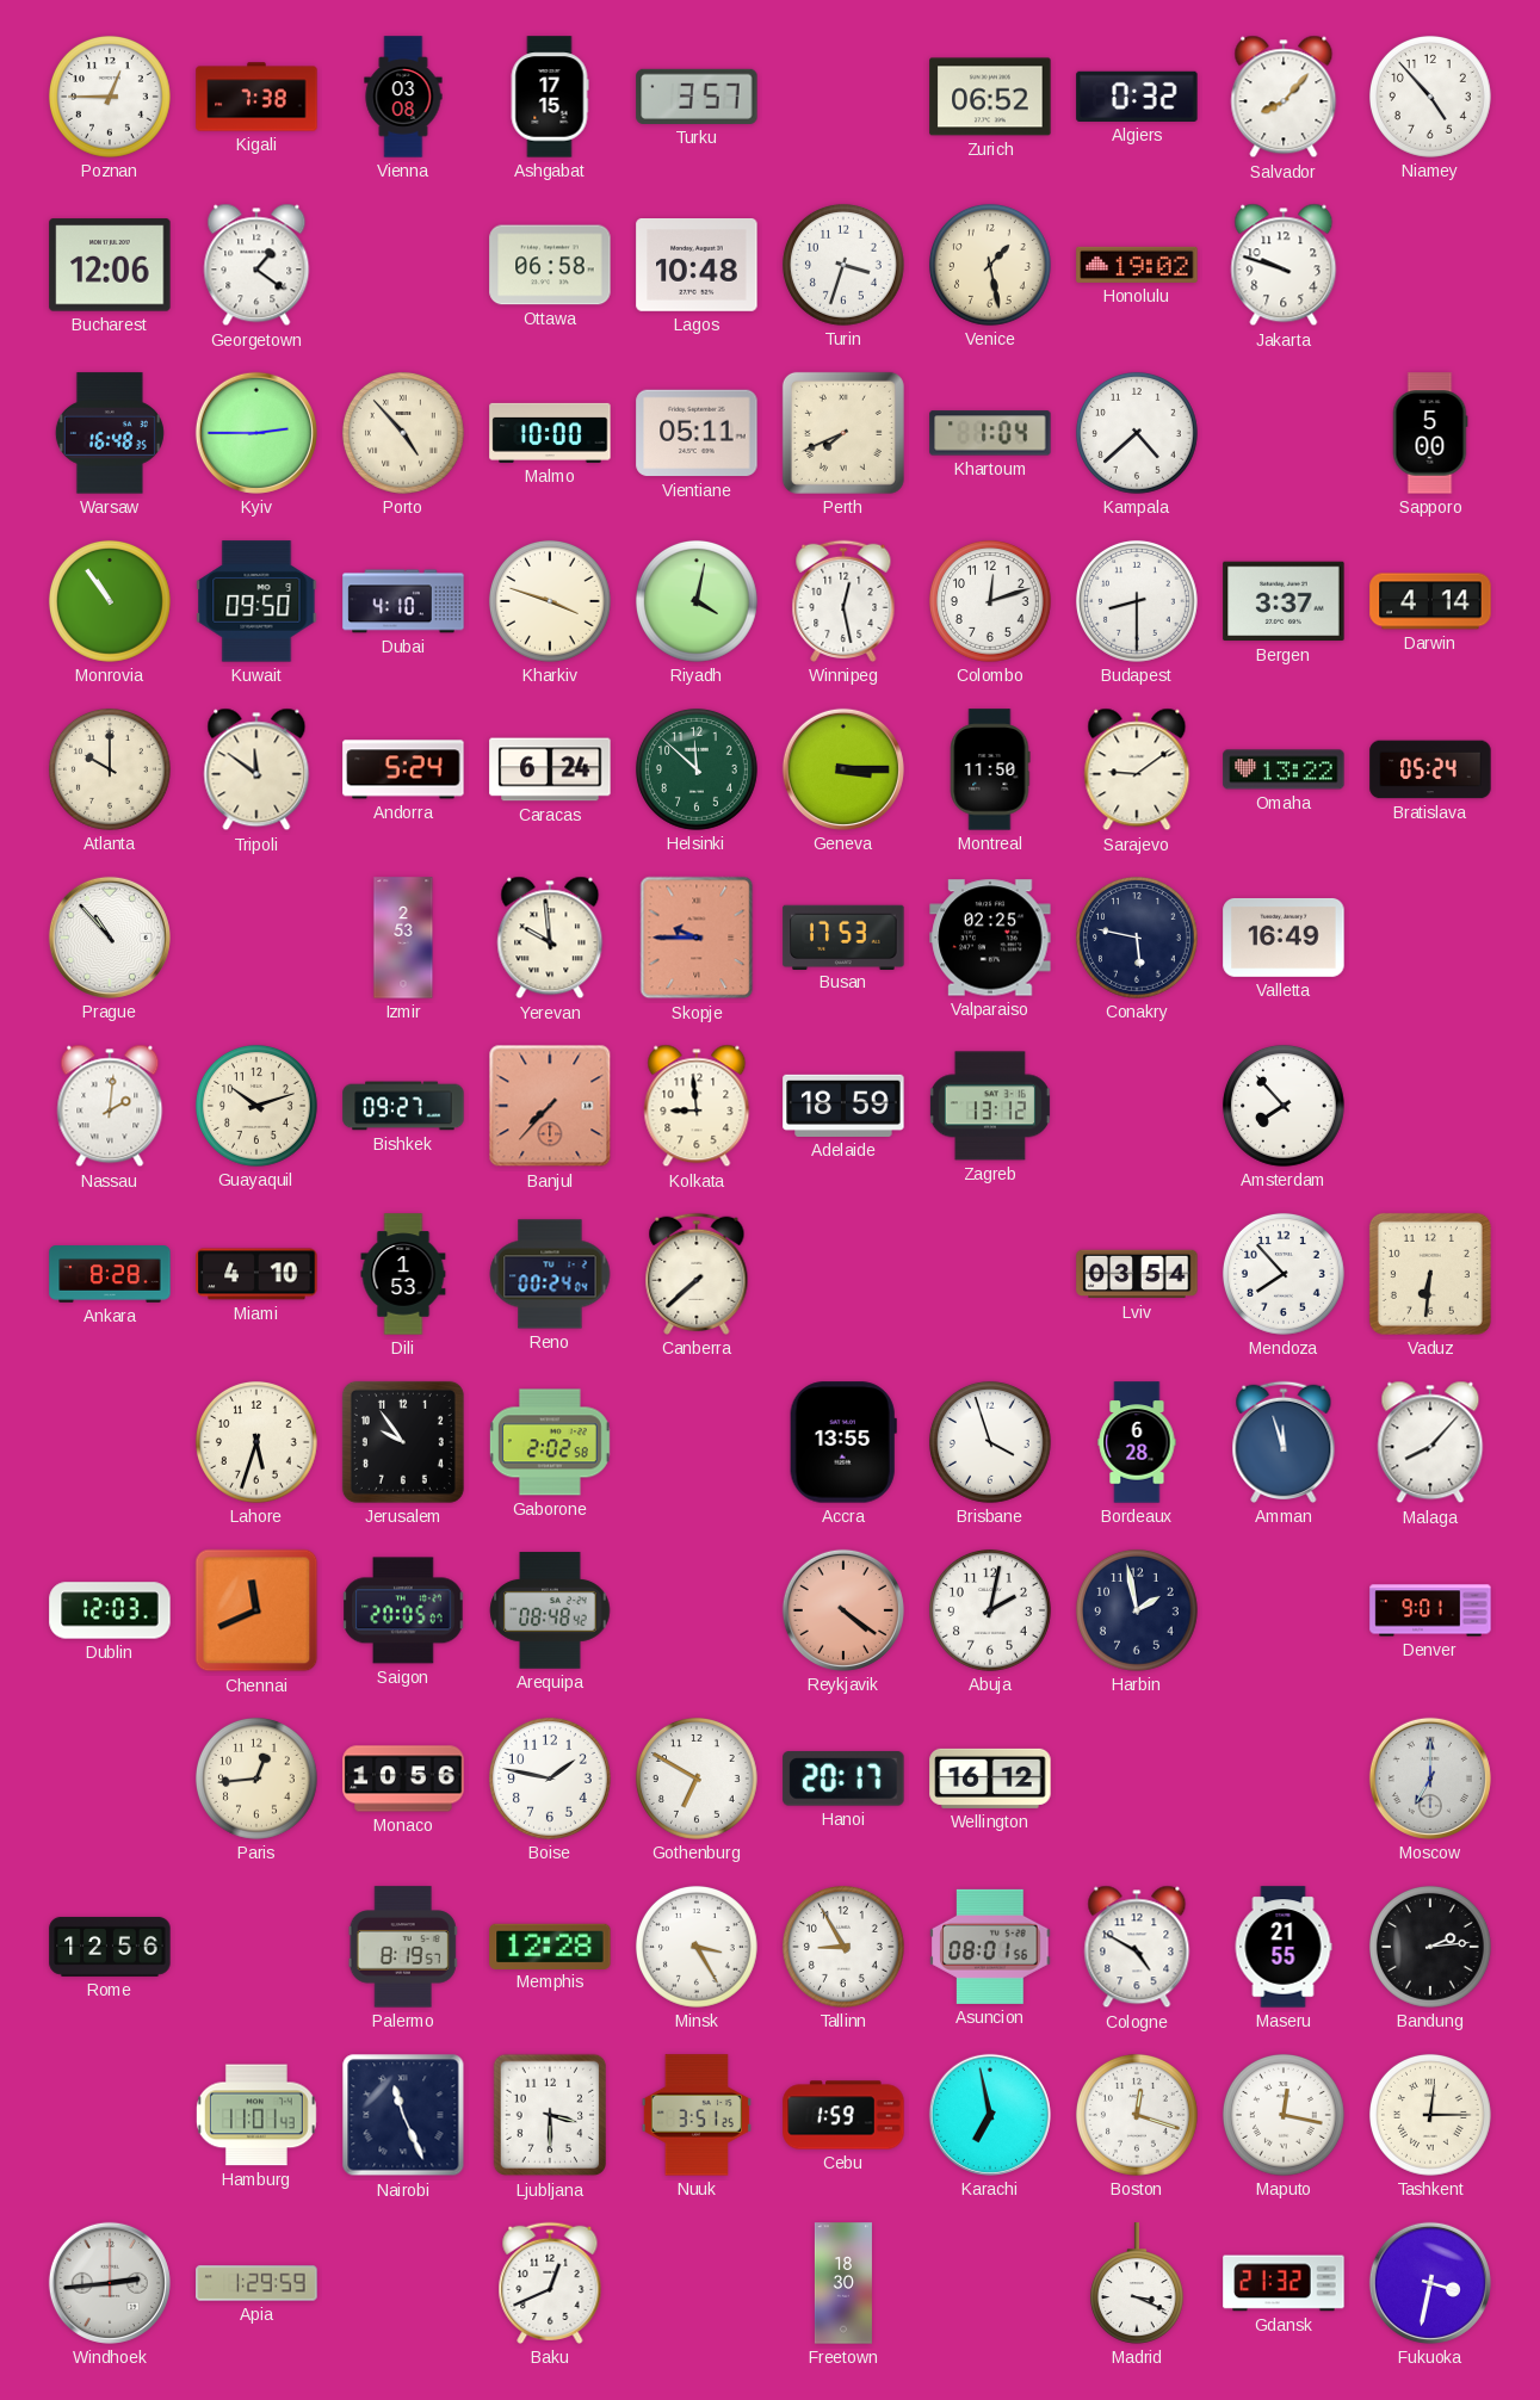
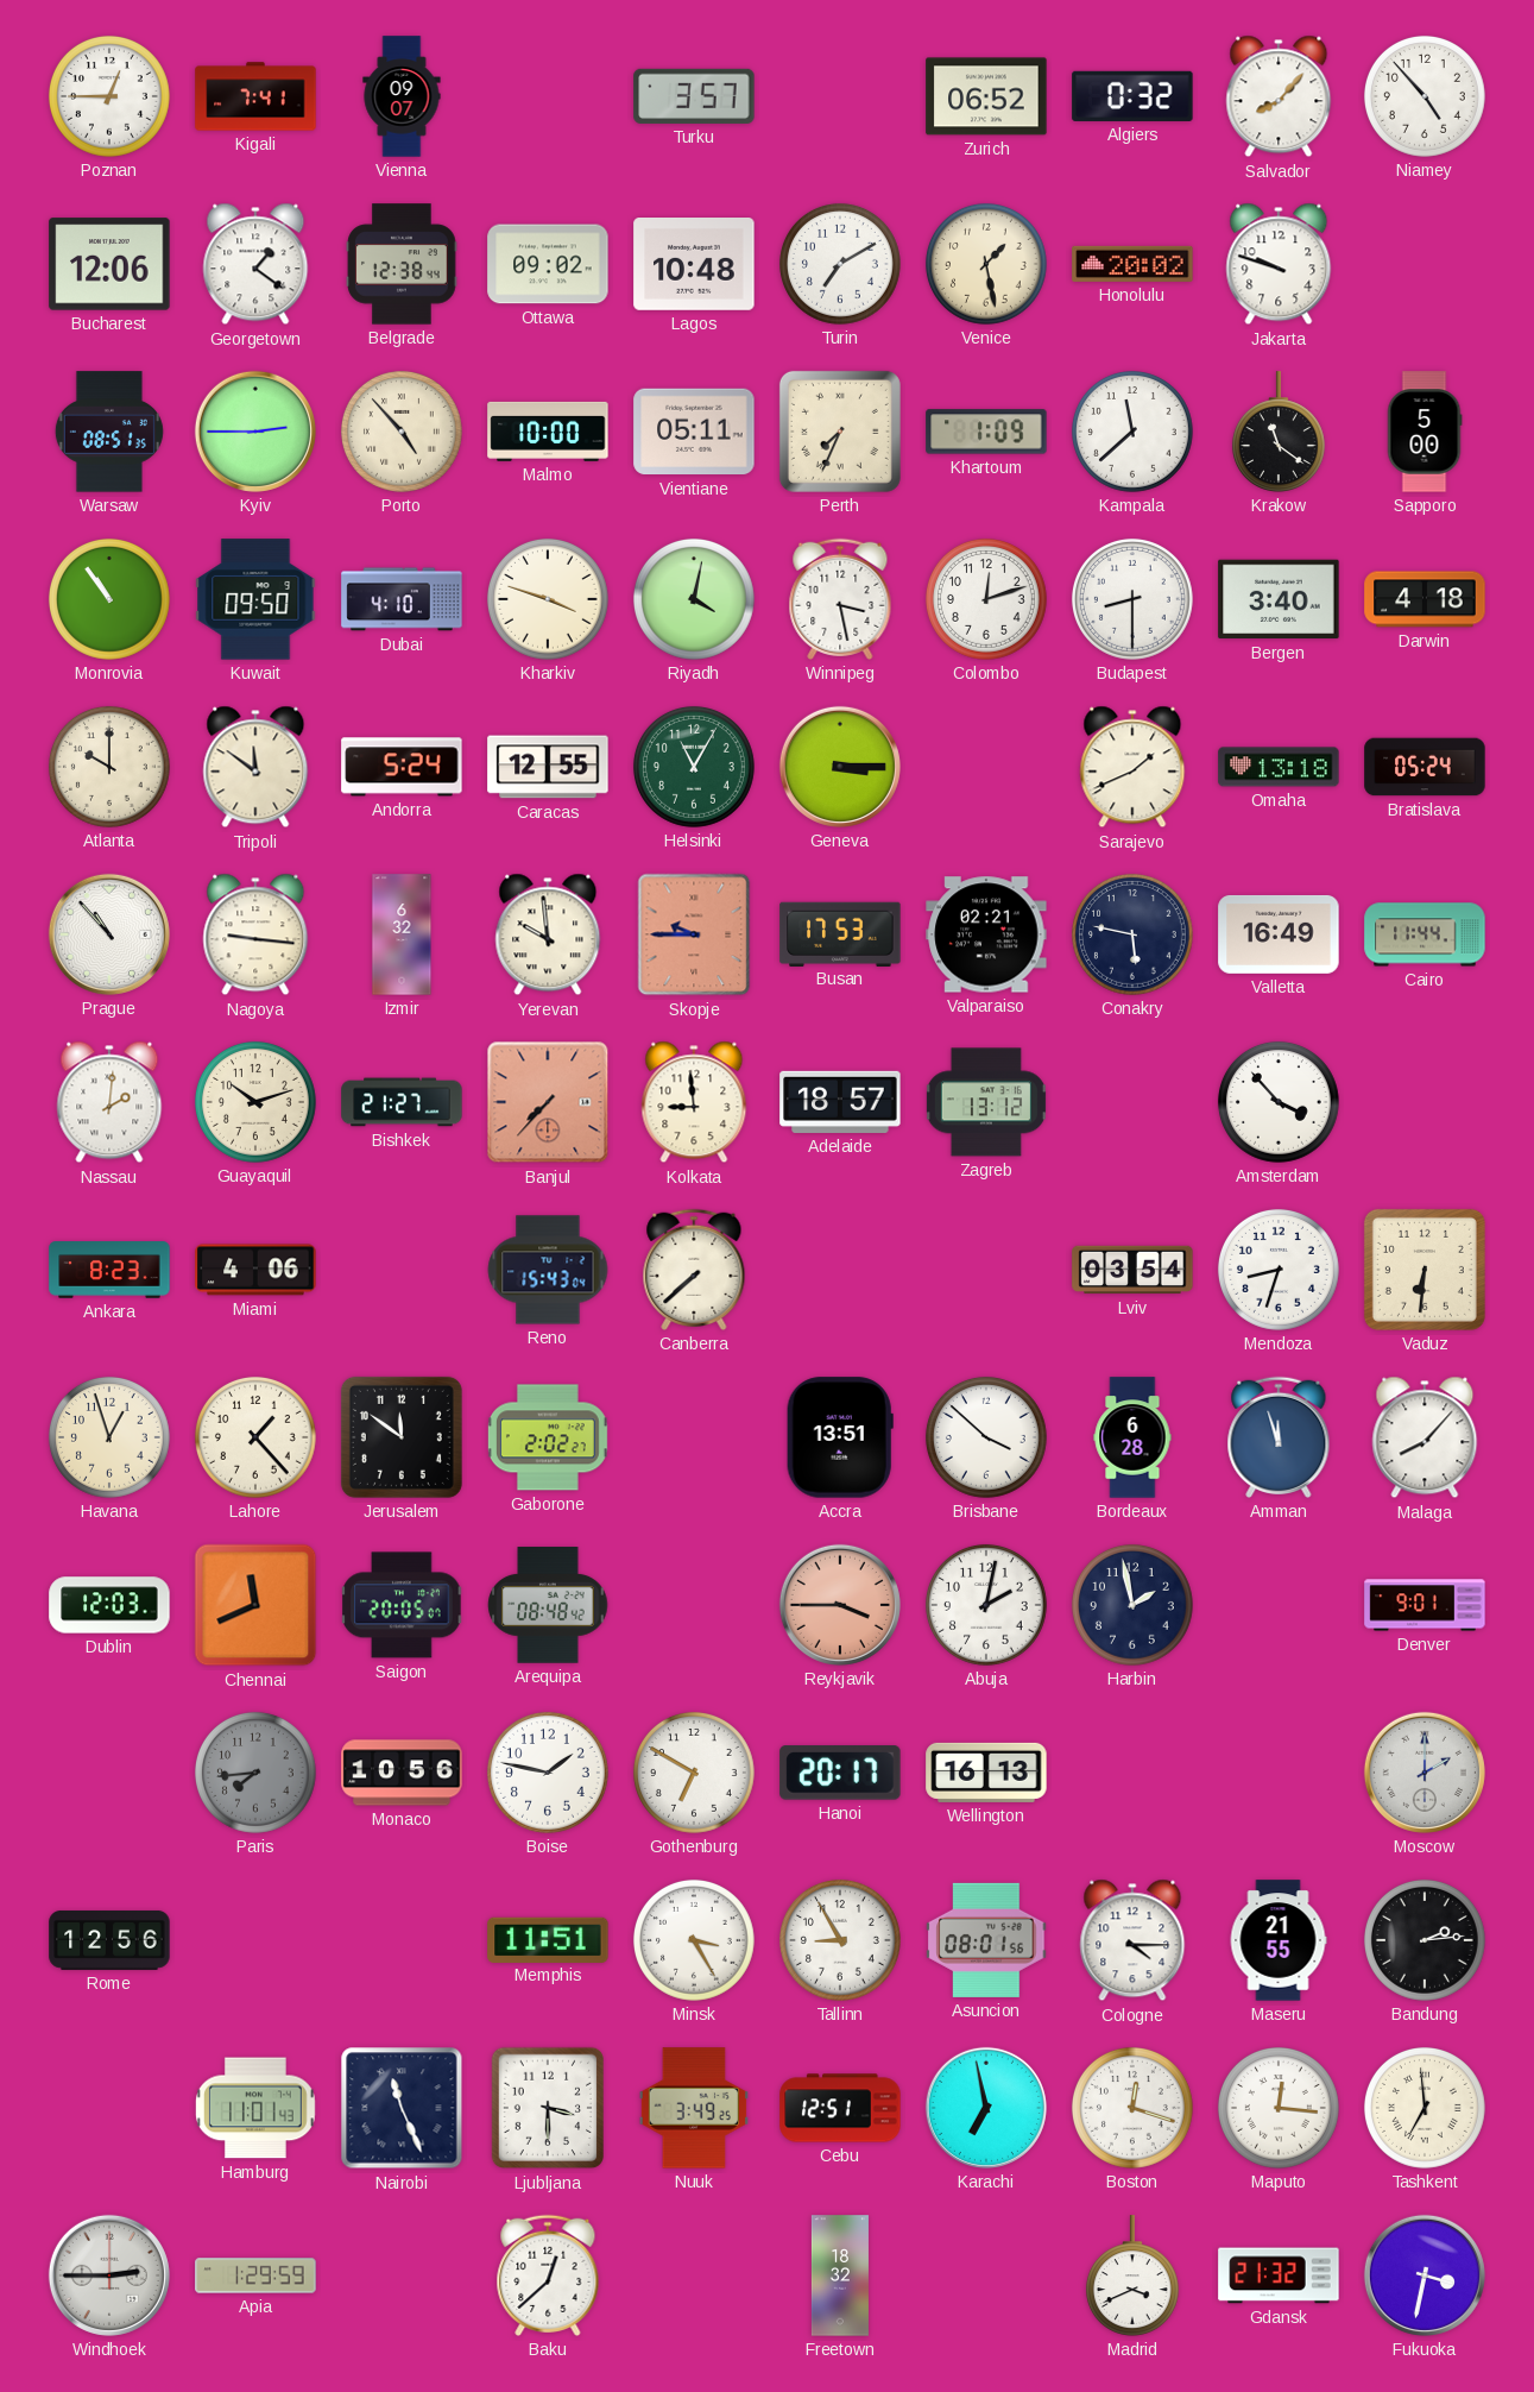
Kigali: 7:38 -> 7:41
Vienna: 03:08 -> 09:07
Ashgabat: 17:15 -> none
Belgrade: none -> 12:38
Ottawa: 06:58 -> 09:02
Turin: 3:33 -> 7:10
Honolulu: 19:02 -> 20:02
Warsaw: 16:48 -> 08:51
Perth: 7:41 -> 7:34
Khartoum: 1:04 -> 1:09
Kampala: 4:38 -> 11:38
Krakow: none -> 11:21
Winnipeg: 12:28 -> 3:28
Bergen: 3:37 -> 3:40
Darwin: 4:14 -> 4:18
Caracas: 6:24 -> 12:55
Helsinki: 11:52 -> 11:05
Montreal: 11:50 -> none
Sarajevo: 9:09 -> 1:41
Omaha: 13:22 -> 13:18
Nagoya: none -> 9:16
Izmir: 2:53 -> 6:32
Valparaiso: 02:25 -> 02:21
Cairo: none -> 11:44
Bishkek: 09:27 -> 21:27
Adelaide: 18:59 -> 18:57
Amsterdam: 7:53 -> 3:53
Ankara: 8:28 -> 8:23
Miami: 4:10 -> 4:06
Dili: 1:53 -> none
Reno: 00:24 -> 15:43
Mendoza: 7:53 -> 8:33
Havana: none -> 12:57
Lahore: 5:33 -> 1:23
Jerusalem: 9:54 -> 11:51
Gaborone: 2:02:58 -> 2:02:27
Accra: 13:55 -> 13:51
Brisbane: 3:57 -> 3:52
Reykjavik: 4:21 -> 3:45
Paris: 12:44 -> 7:44
Paris dial: cream -> grey
Wellington: 16:12 -> 16:13
Moscow: 7:00 -> 2:00
Palermo: 8:19 -> none
Memphis: 12:28 -> 11:51
Cologne: 4:50 -> 4:15
Nuuk: 3:51 -> 3:49
Cebu: 1:59 -> 12:51
Maputo: 12:17 -> 12:16
Tashkent: 12:15 -> 6:59
Windhoek: 2:44 -> 2:45
Baku: 12:41 -> 12:38
Freetown: 18:30 -> 18:32
Madrid: 3:19 -> 3:41
